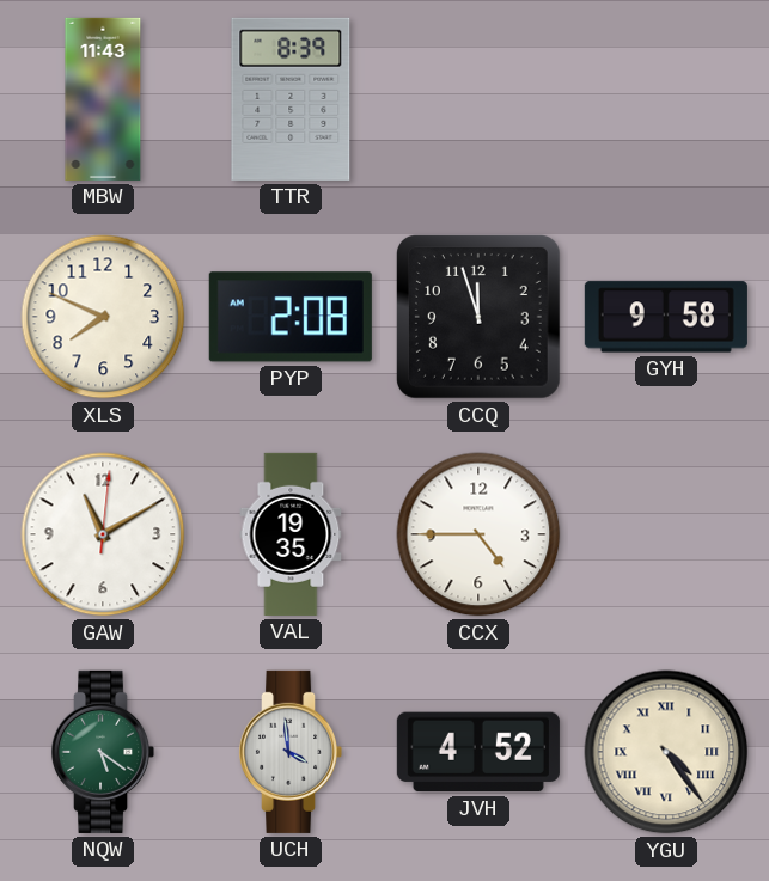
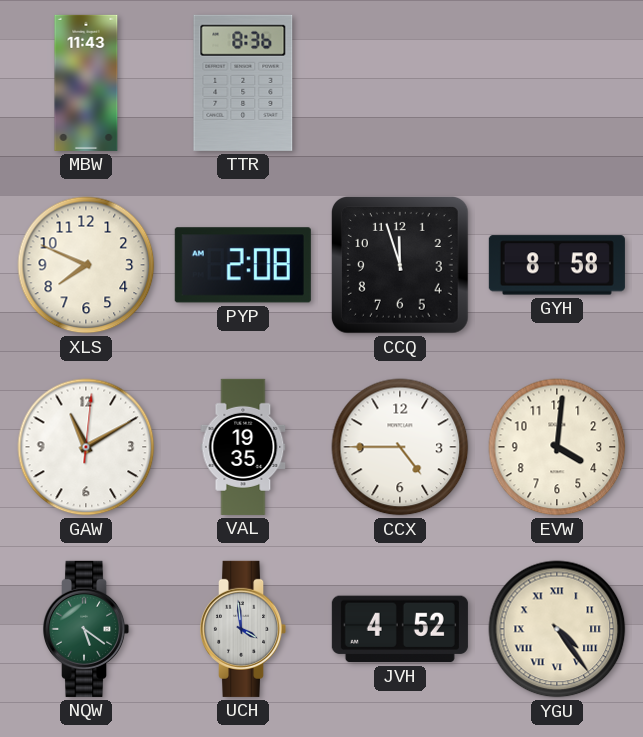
TTR: 8:39 -> 8:36
GYH: 9:58 -> 8:58
EVW: none -> 4:01
